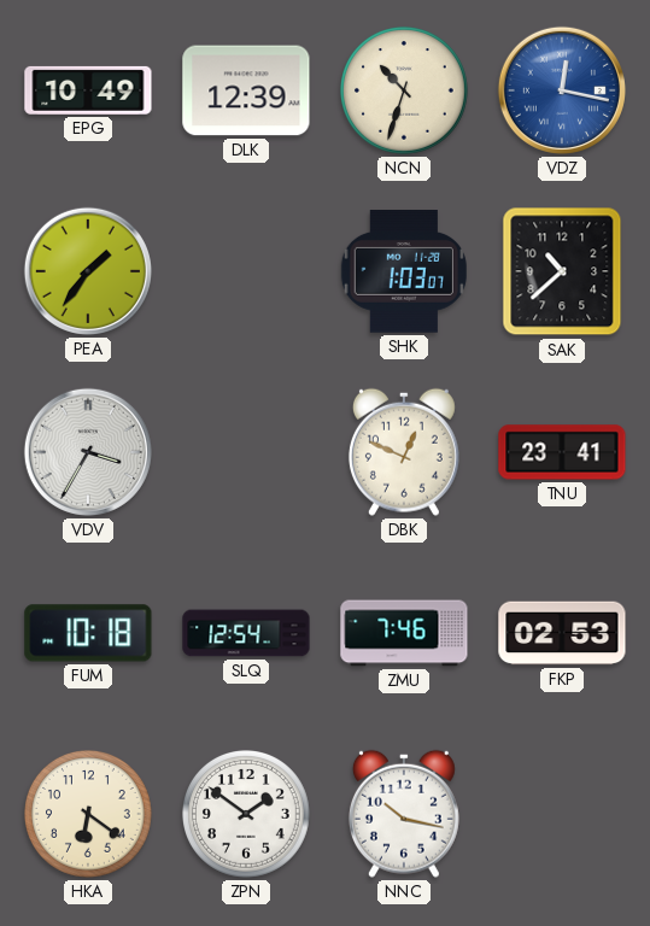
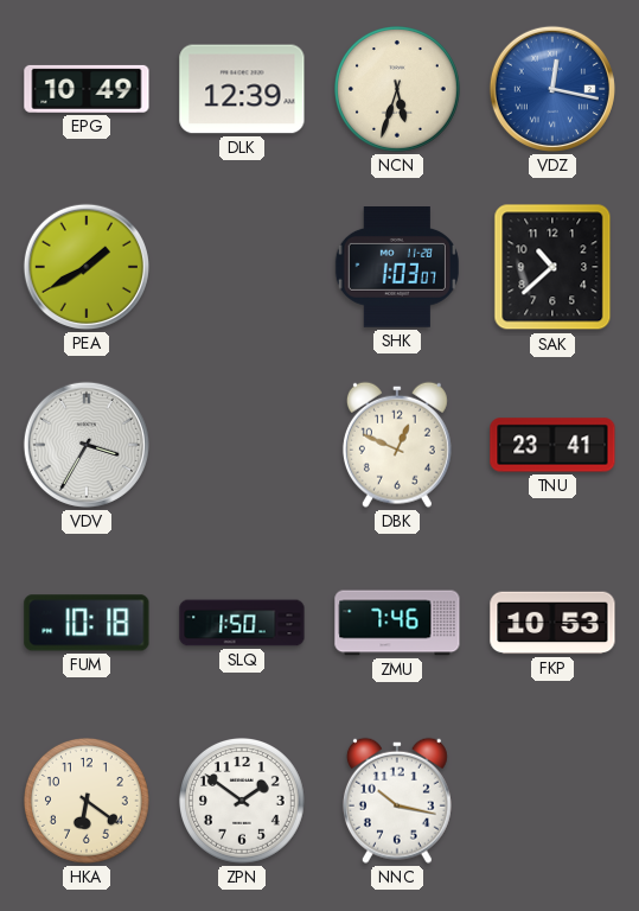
NCN: 10:33 -> 5:33
PEA: 1:36 -> 1:40
SLQ: 12:54 -> 1:50
FKP: 02:53 -> 10:53
